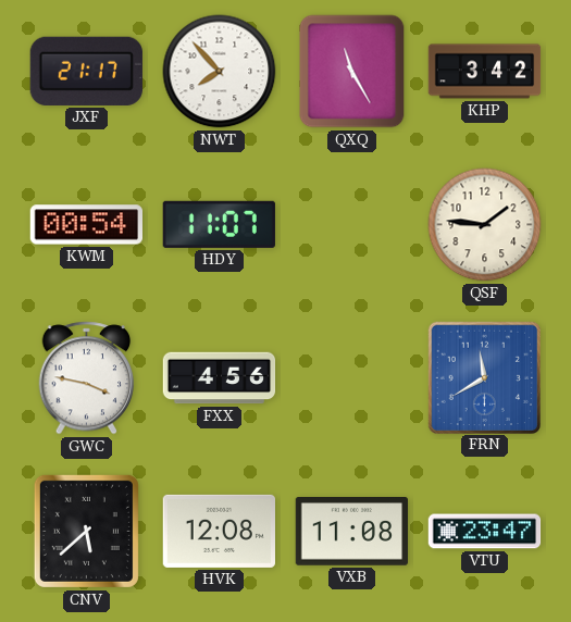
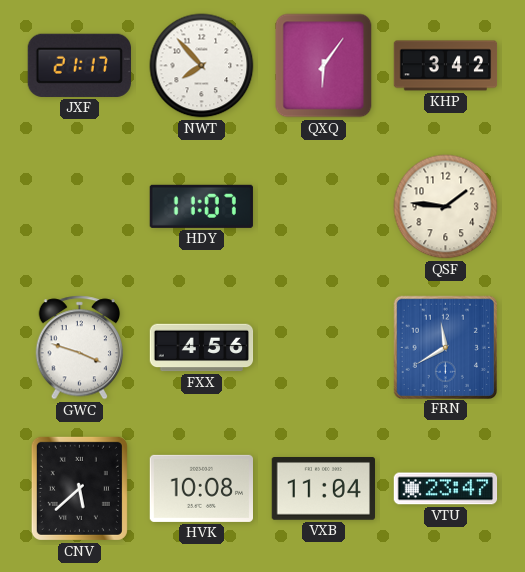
QXQ: 11:25 -> 6:06
KWM: 00:54 -> none
GWC: 3:47 -> 3:48
HVK: 12:08 -> 10:08
VXB: 11:08 -> 11:04
